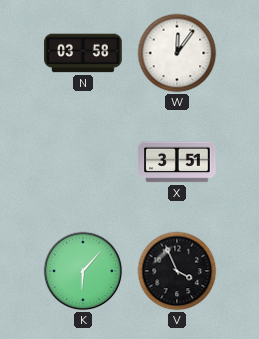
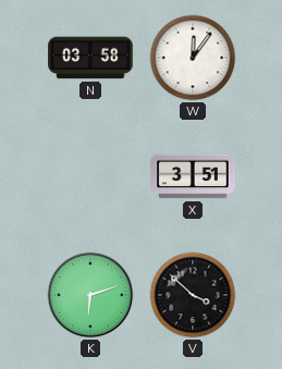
K: 6:07 -> 6:12
V: 3:56 -> 3:52
